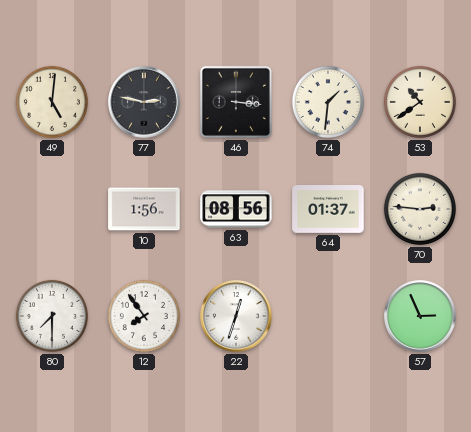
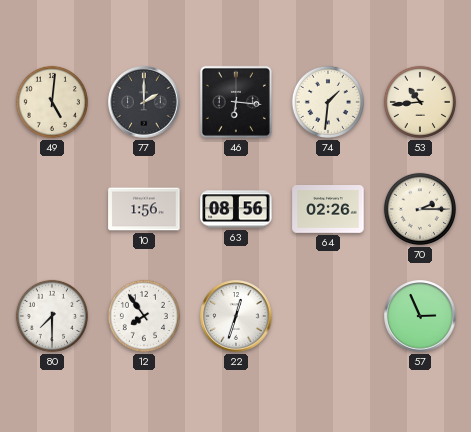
77: 2:47 -> 2:00
46: 3:16 -> 6:16
53: 10:39 -> 10:44
64: 01:37 -> 02:26
70: 2:46 -> 2:15
